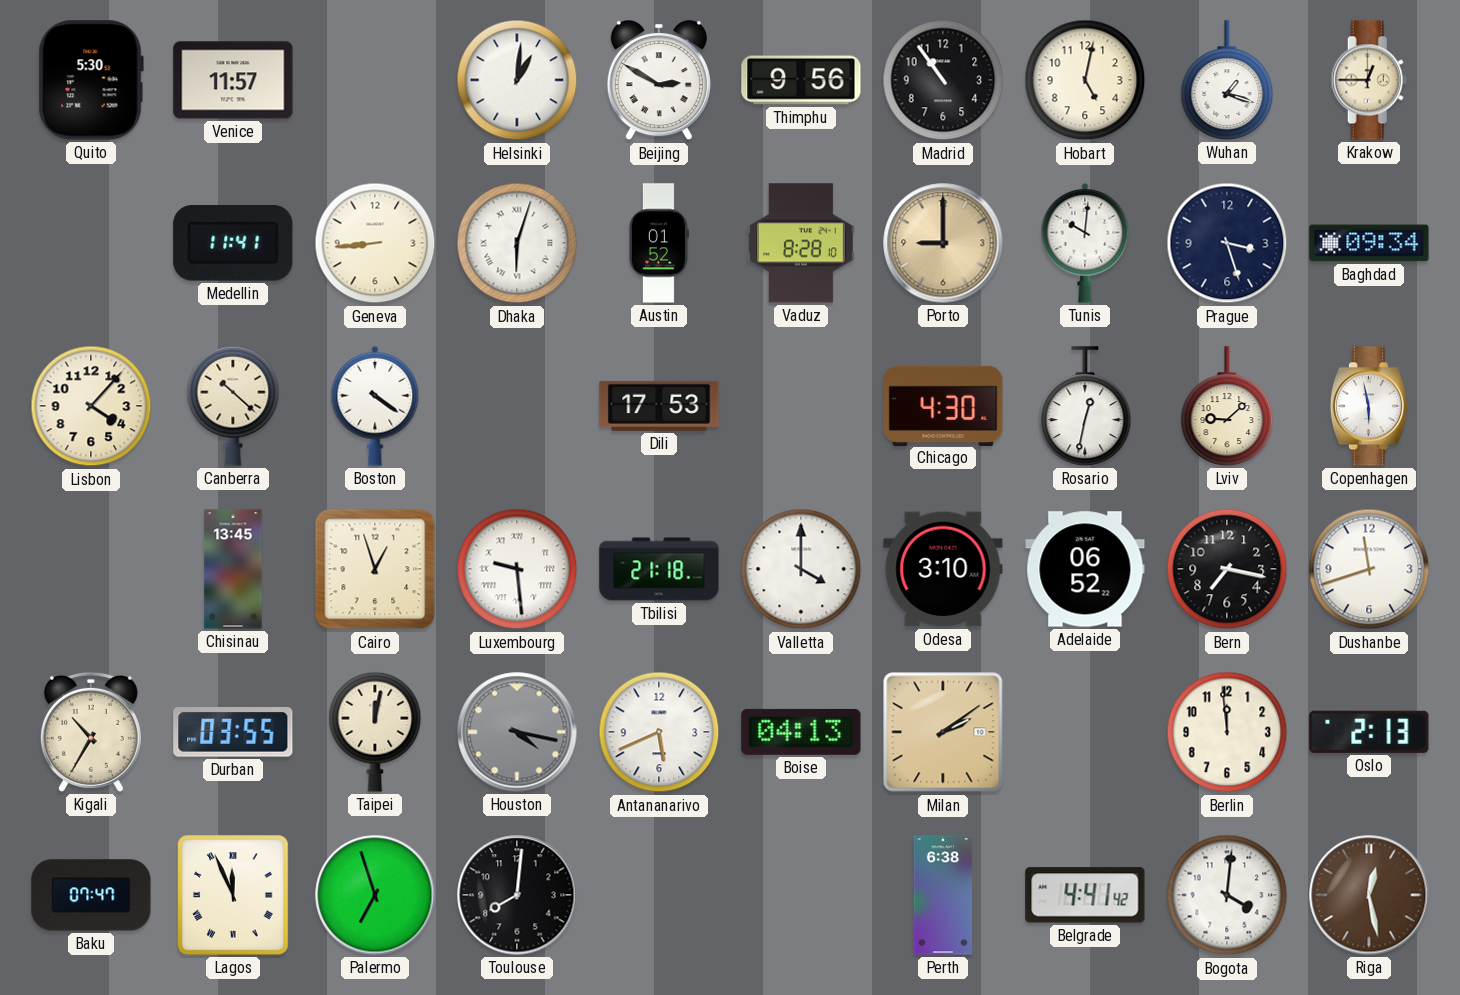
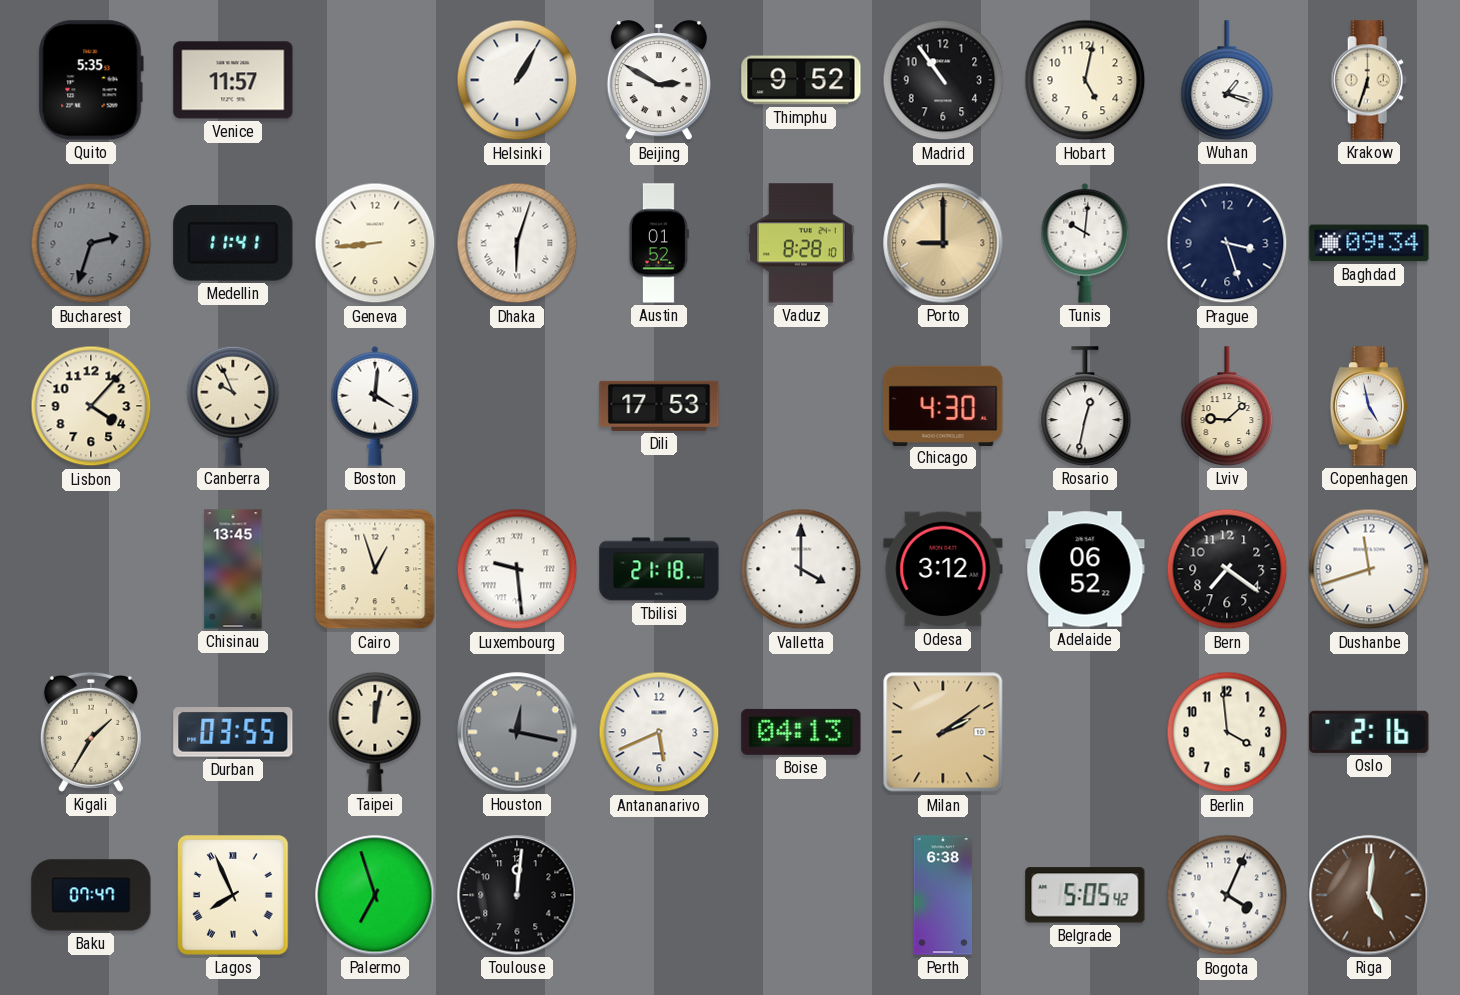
Quito: 5:30 -> 5:35
Helsinki: 1:01 -> 1:05
Thimphu: 9:56 -> 9:52
Krakow: 12:45 -> 6:33
Bucharest: none -> 2:33
Canberra: 10:22 -> 9:56
Boston: 4:21 -> 4:01
Copenhagen: 5:58 -> 4:58
Odesa: 3:10 -> 3:12
Bern: 7:17 -> 7:21
Kigali: 10:35 -> 1:35
Houston: 4:17 -> 12:17
Berlin: 11:59 -> 3:59
Oslo: 2:13 -> 2:16
Lagos: 11:56 -> 7:56
Toulouse: 8:01 -> 12:01
Belgrade: 4:41 -> 5:05
Bogota: 4:01 -> 4:04
Riga: 12:28 -> 5:01
